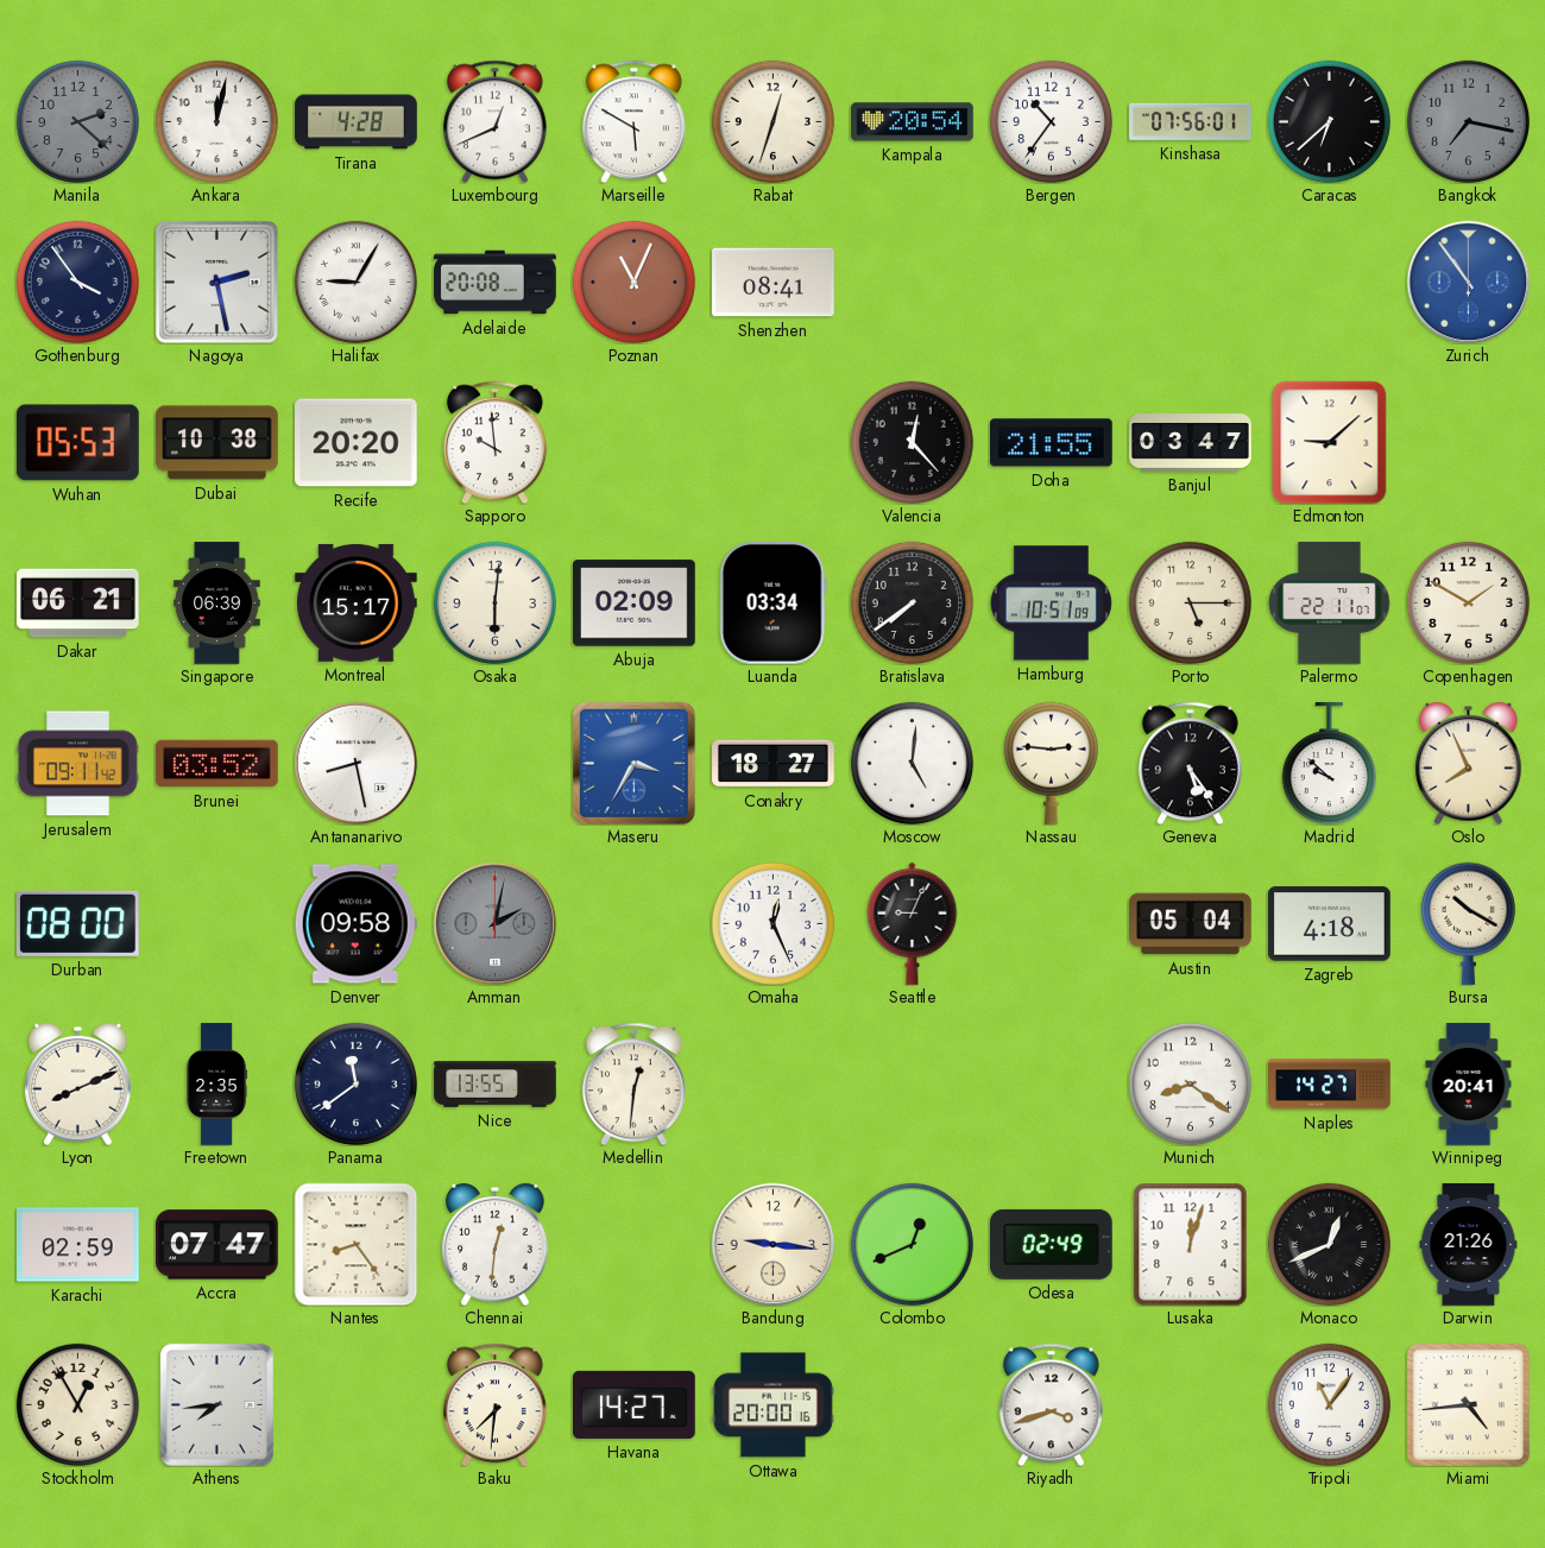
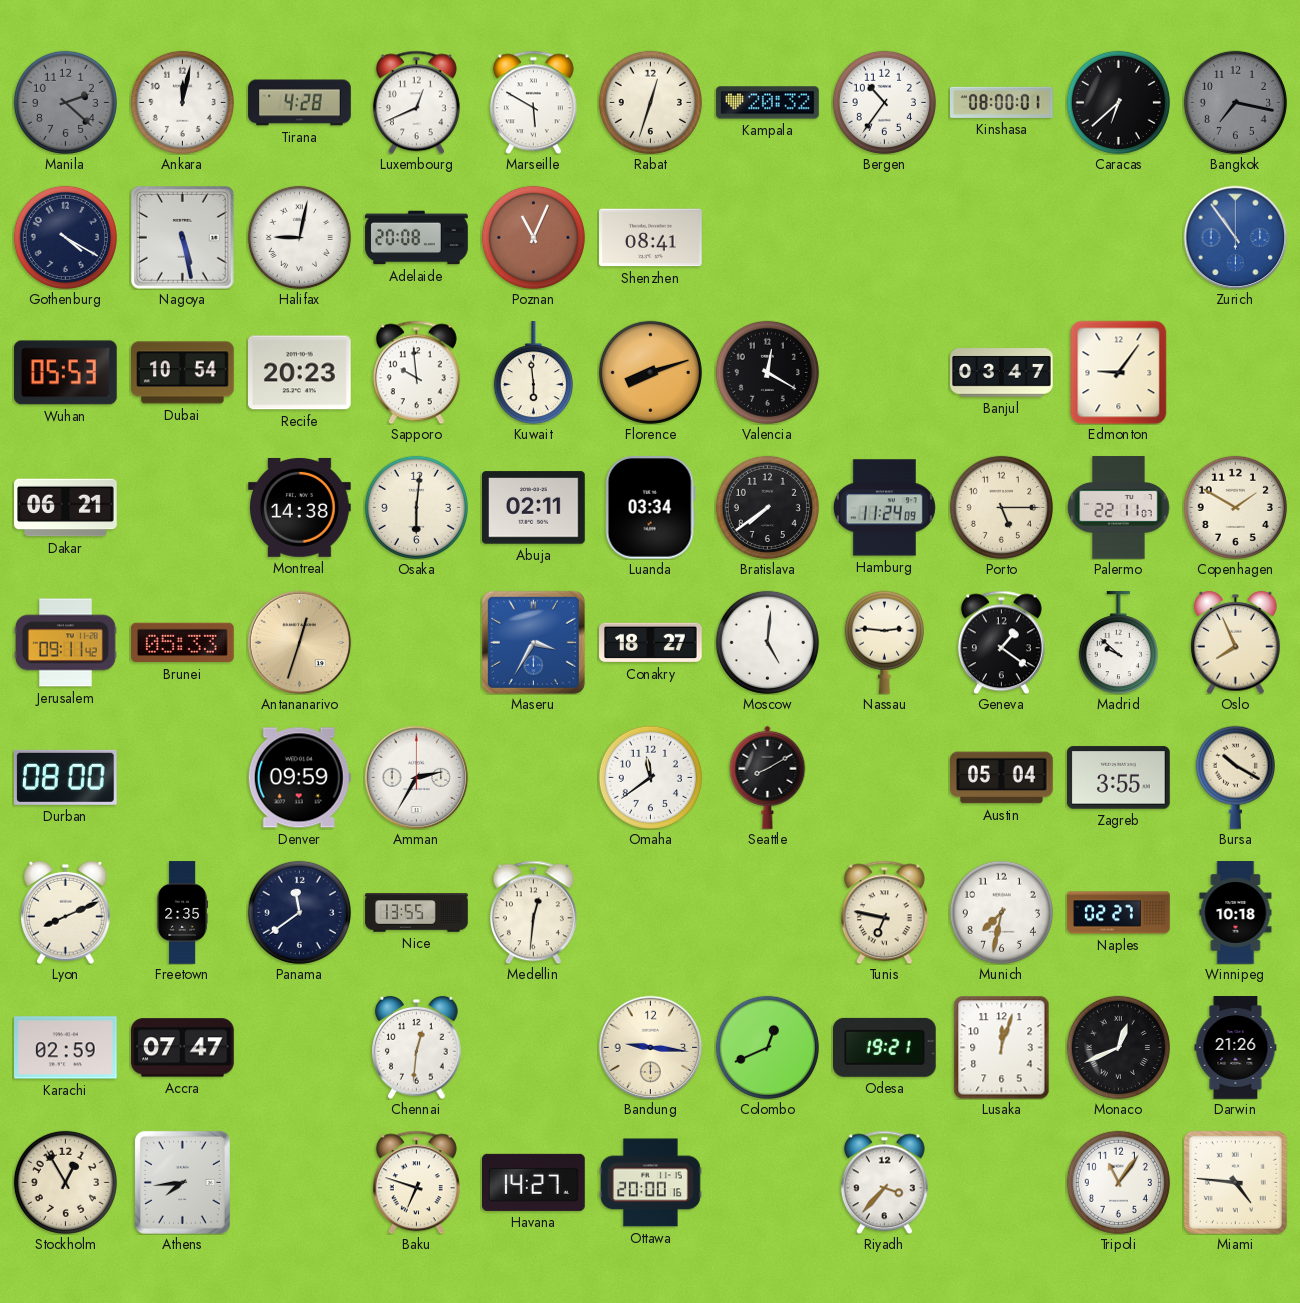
Kampala: 20:54 -> 20:32
Kinshasa: 07:56 -> 08:00
Gothenburg: 3:54 -> 4:20
Nagoya: 2:28 -> 5:28
Halifax: 9:05 -> 9:02
Dubai: 10:38 -> 10:54
Recife: 20:20 -> 20:23
Kuwait: none -> 5:59
Florence: none -> 8:12
Valencia: 12:23 -> 12:20
Doha: 21:55 -> none
Edmonton: 9:08 -> 9:06
Singapore: 06:39 -> none
Montreal: 15:17 -> 14:38
Abuja: 02:09 -> 02:11
Hamburg: 10:51 -> 11:24
Brunei: 03:52 -> 05:33
Antananarivo: 8:28 -> 12:33
Antananarivo dial: white -> champagne
Geneva: 5:24 -> 1:21
Denver: 09:58 -> 09:59
Amman: 2:02 -> 2:35
Amman dial: grey -> white
Omaha: 12:26 -> 11:39
Seattle: 9:04 -> 8:10
Zagreb: 4:18 -> 3:55
Tunis: none -> 6:47
Munich: 8:21 -> 7:32
Naples: 14:27 -> 02:27
Winnipeg: 20:41 -> 10:18
Nantes: 8:24 -> none
Odesa: 02:49 -> 19:21
Baku: 7:31 -> 6:48
Riyadh: 3:42 -> 3:37
Miami: 4:44 -> 4:46
